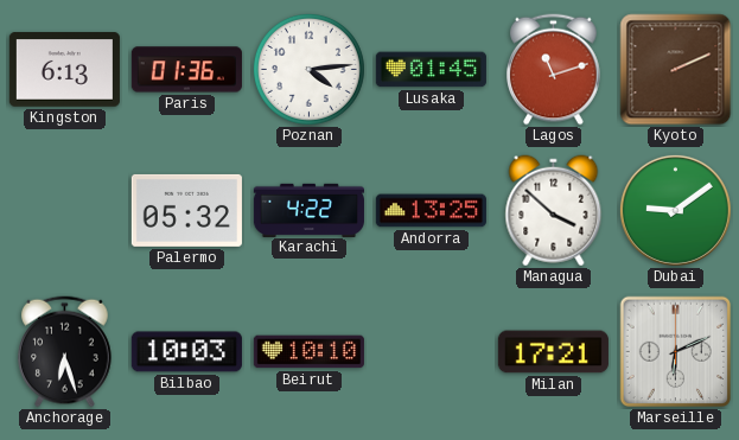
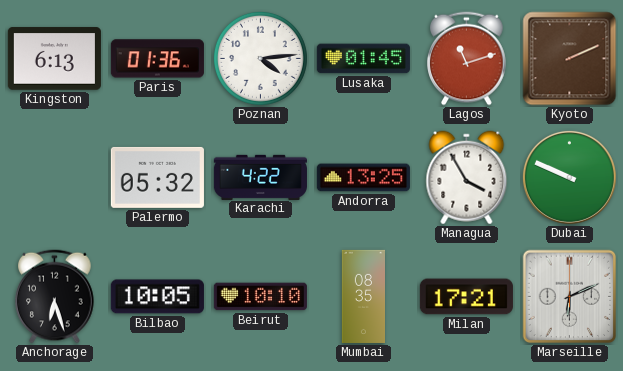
Managua: 3:52 -> 3:55
Dubai: 9:09 -> 9:49
Bilbao: 10:03 -> 10:05
Mumbai: none -> 08:35
